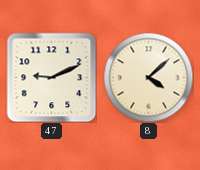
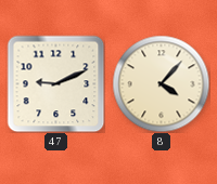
8: 4:08 -> 4:07
